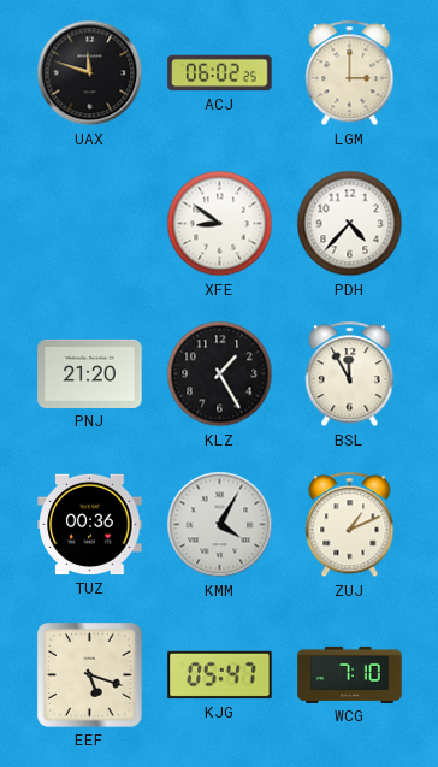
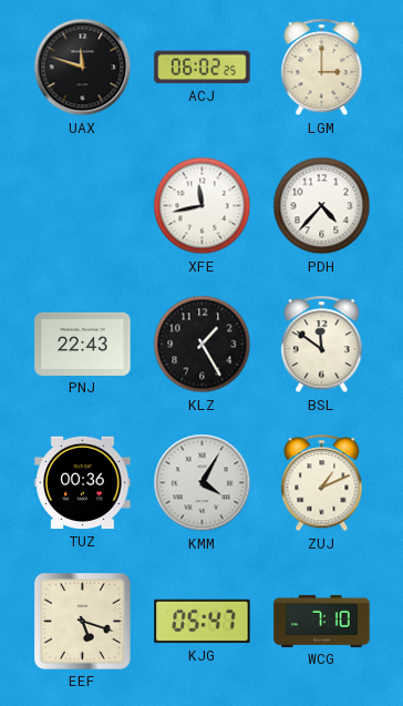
XFE: 8:51 -> 11:43
PNJ: 21:20 -> 22:43
BSL: 11:55 -> 11:51
